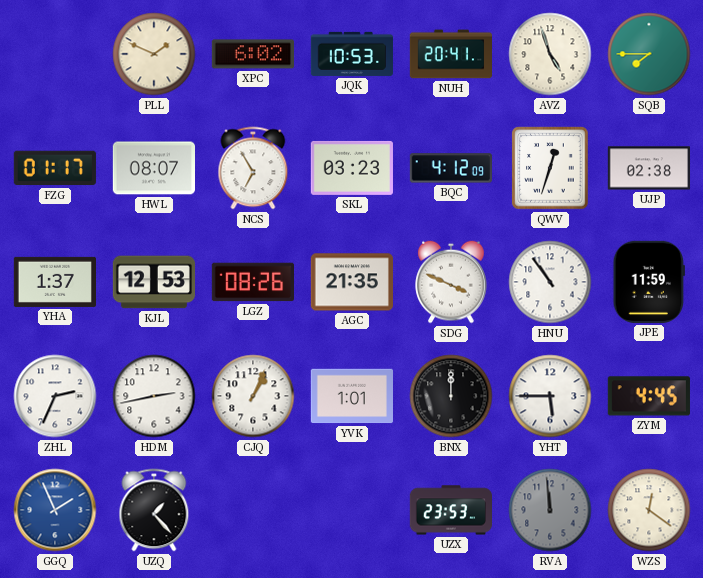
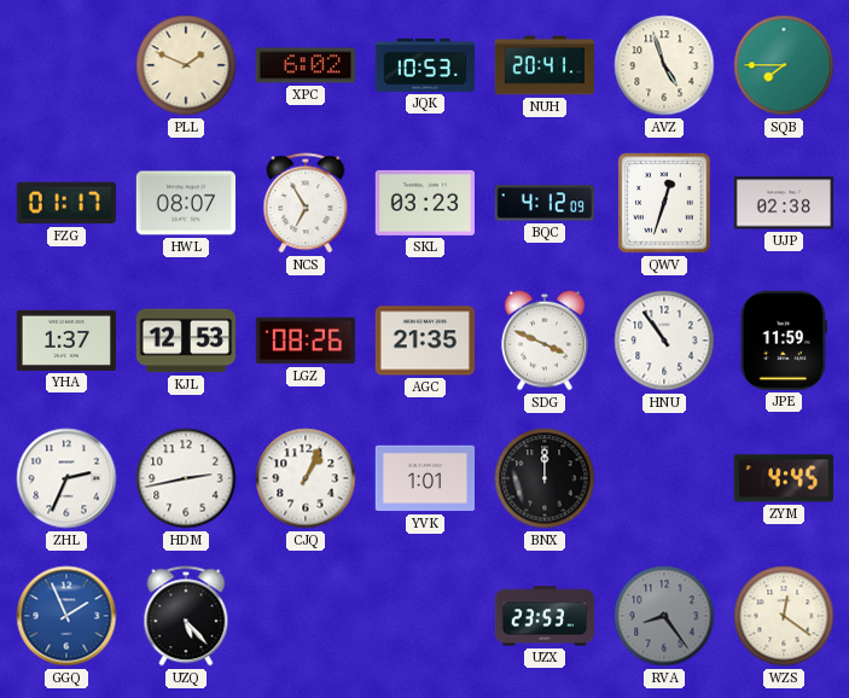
YHT: 5:45 -> none
UZQ: 1:23 -> 5:23
RVA: 11:59 -> 8:24
